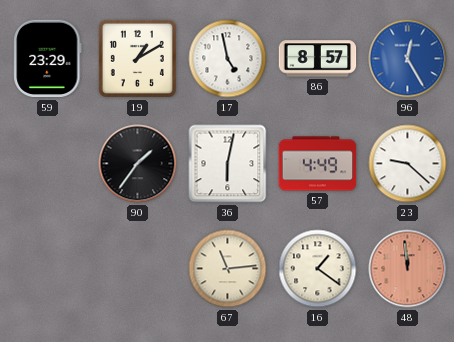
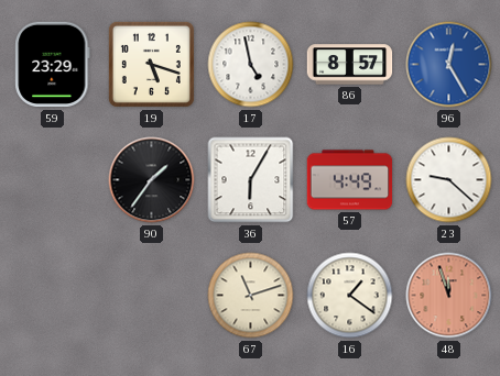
19: 1:10 -> 5:18
36: 6:02 -> 6:05
67: 11:14 -> 11:12
48: 11:59 -> 11:57
